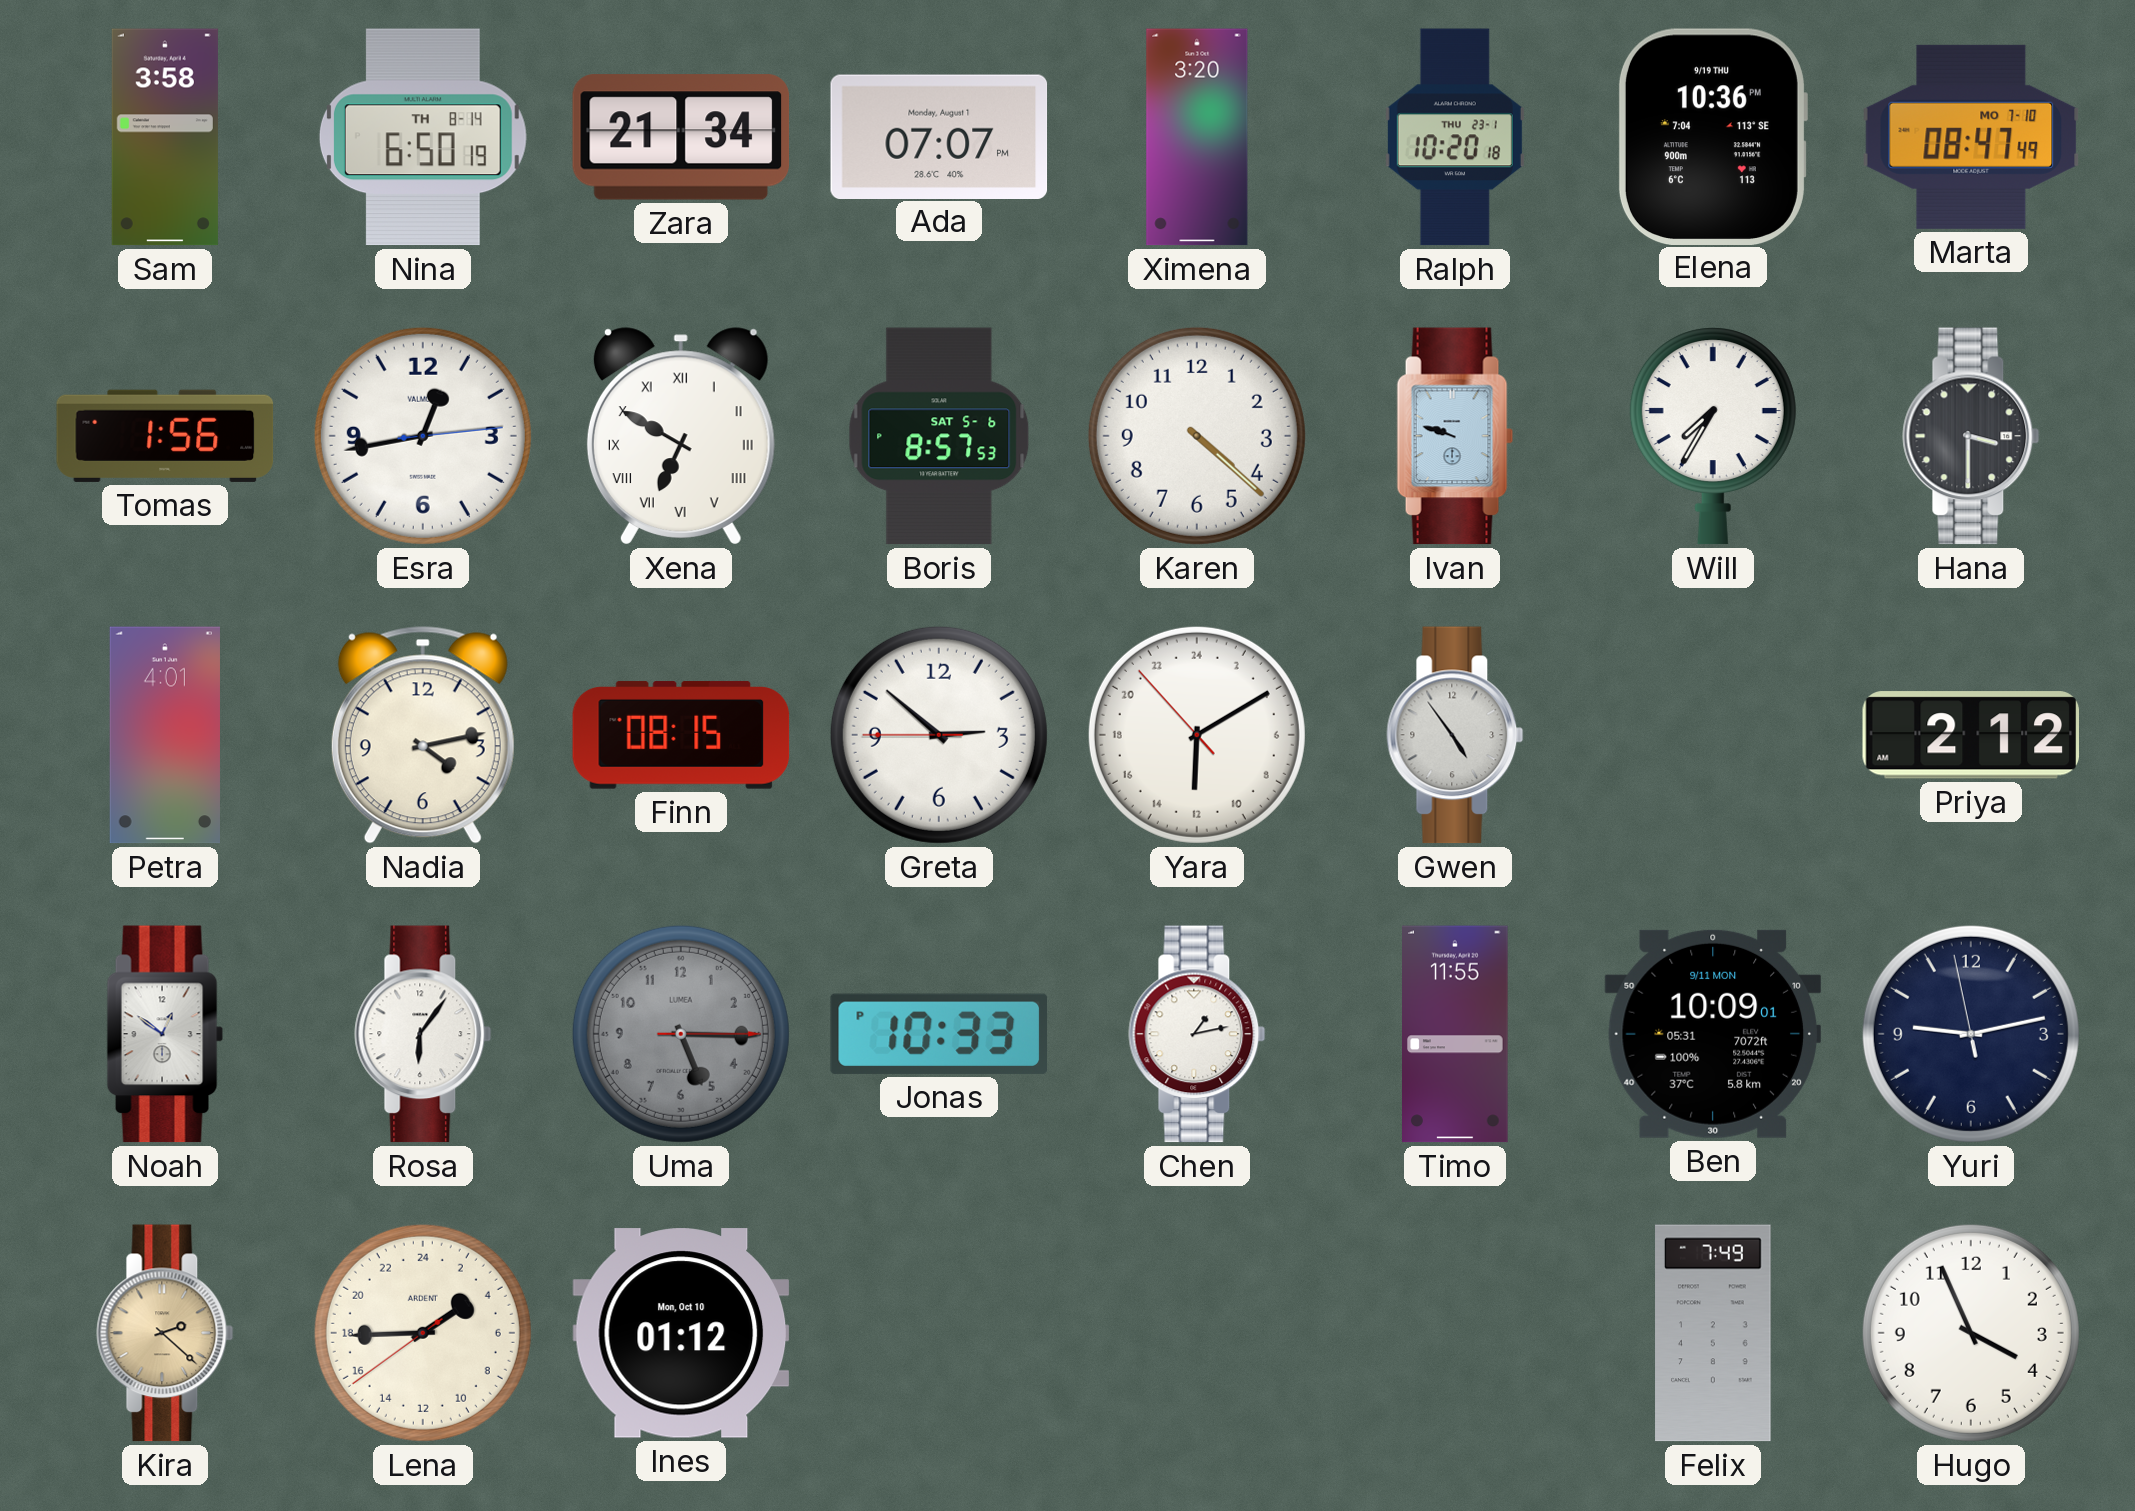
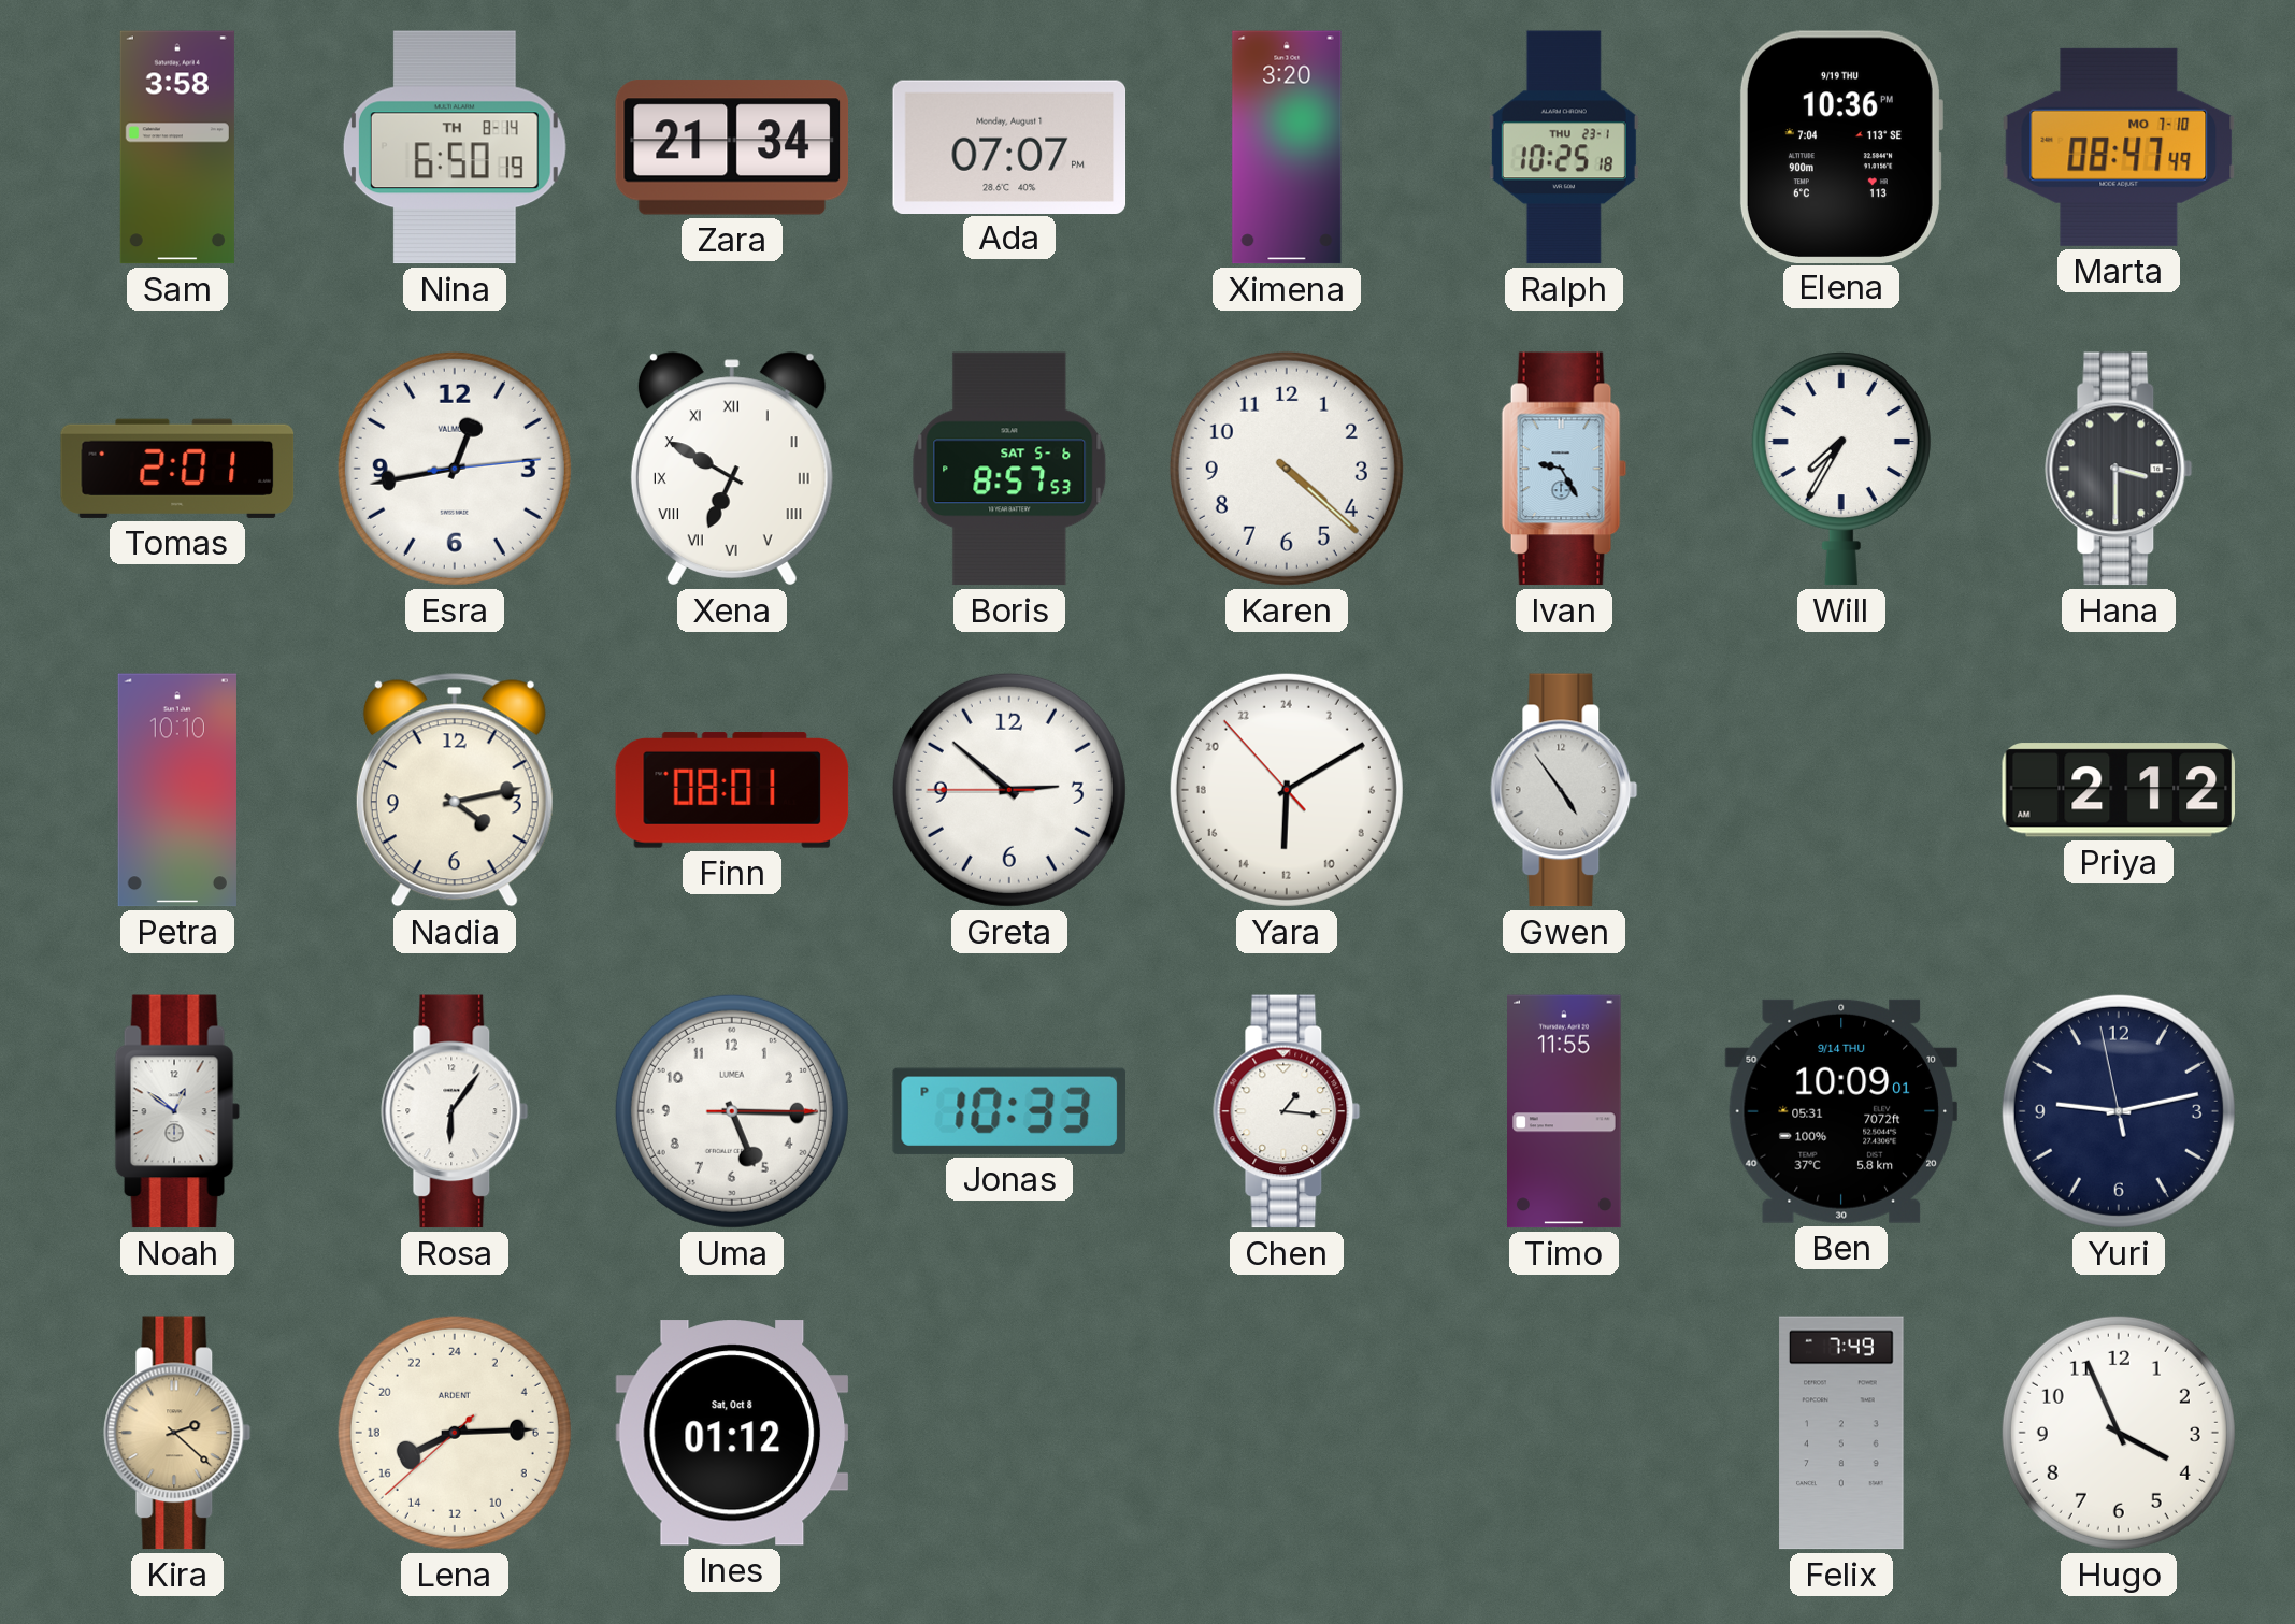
Ralph: 10:20 -> 10:25
Tomas: 1:56 -> 2:01
Ivan: 9:48 -> 9:25
Petra: 4:01 -> 10:10
Finn: 08:15 -> 08:01
Uma dial: grey -> white
Chen: 1:13 -> 1:16
Ben date: 9/11 MON -> 9/14 THU
Lena: 3:44 -> 16:14
Ines date: Mon, Oct 10 -> Sat, Oct 8
